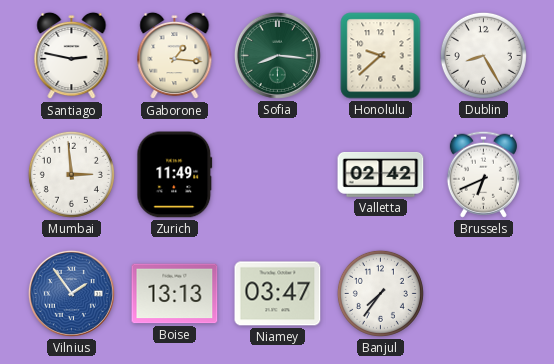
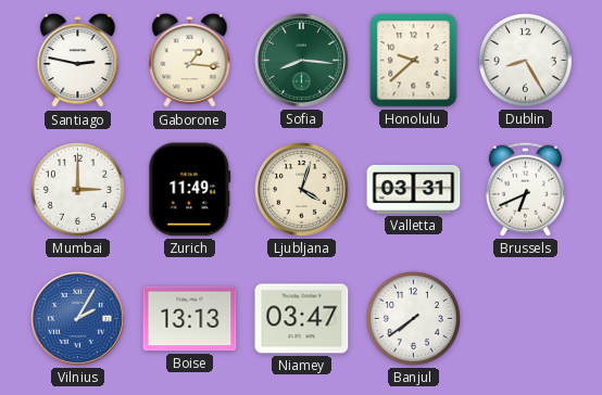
Mumbai: 2:59 -> 3:00
Ljubljana: none -> 4:03
Valletta: 02:42 -> 03:31
Vilnius: 1:54 -> 2:05
Banjul: 7:36 -> 7:39
